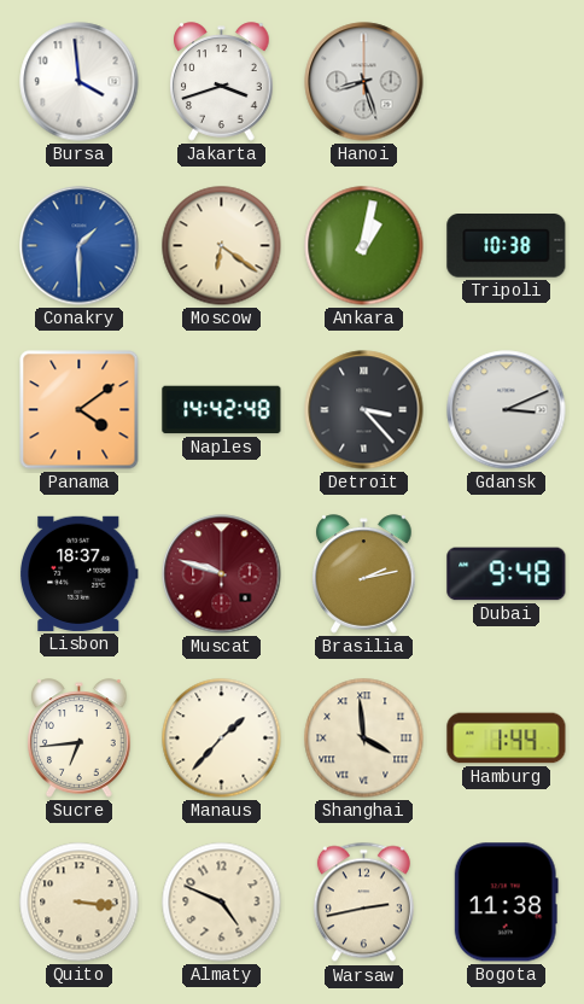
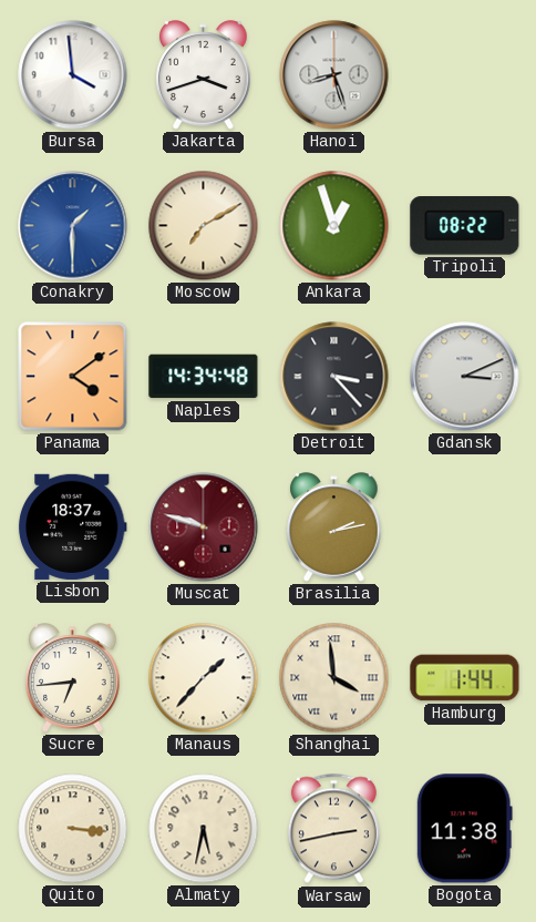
Moscow: 6:21 -> 7:10
Ankara: 1:02 -> 12:57
Tripoli: 10:38 -> 08:22
Naples: 14:42 -> 14:34
Dubai: 9:48 -> none
Almaty: 4:49 -> 5:32
